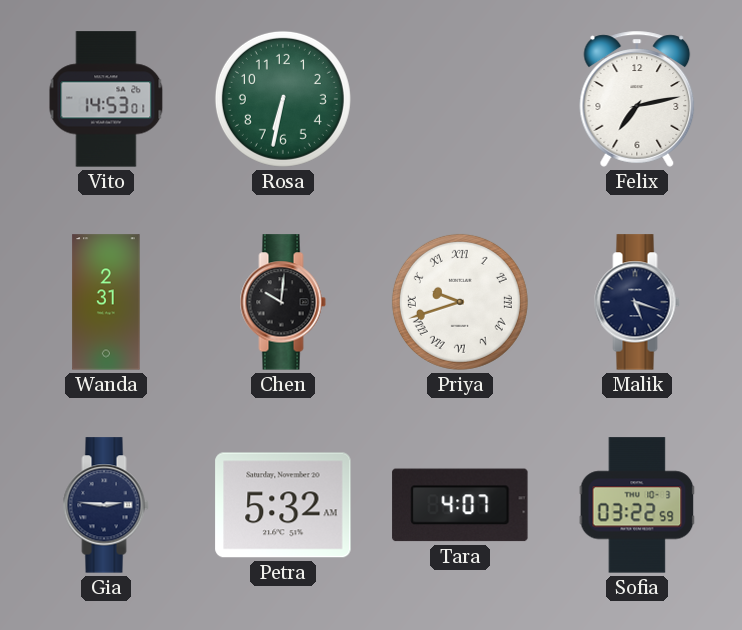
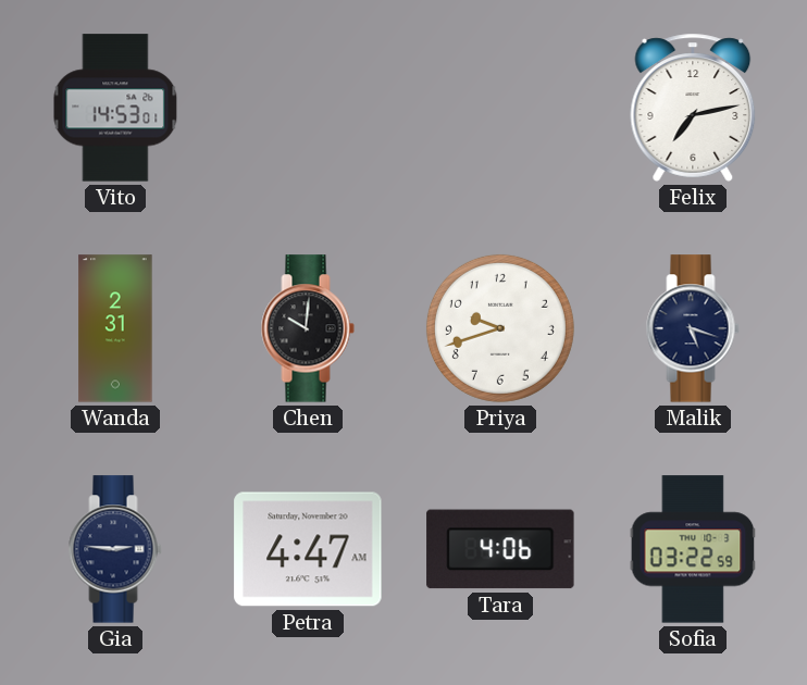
Rosa: 6:32 -> none
Priya numerals: Roman -> Arabic
Petra: 5:32 -> 4:47
Tara: 4:07 -> 4:06
